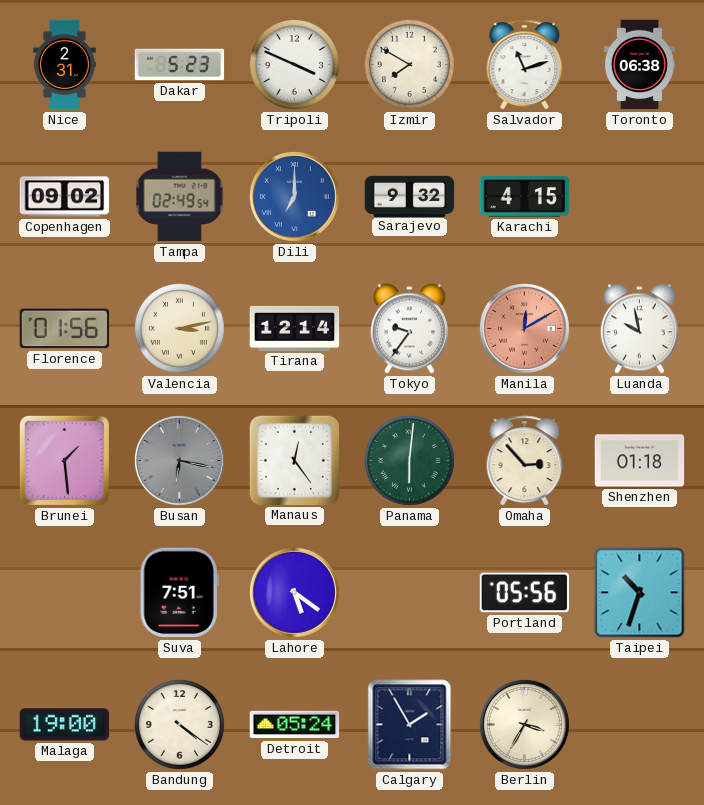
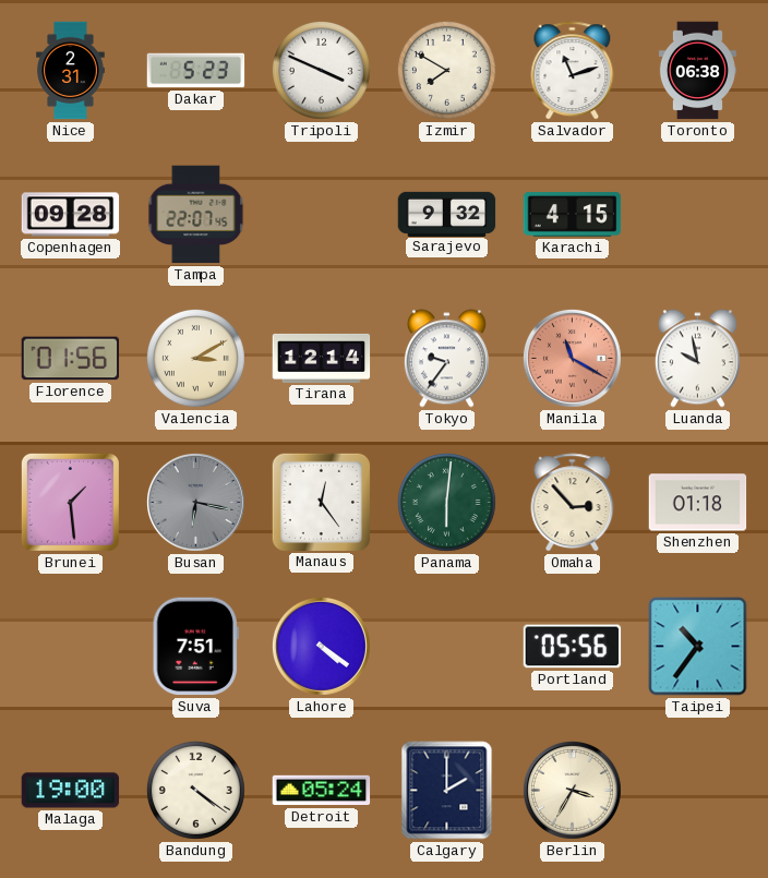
Copenhagen: 09:02 -> 09:28
Tampa: 02:49 -> 22:07
Dili: 7:00 -> none
Valencia: 3:13 -> 3:10
Manila: 12:10 -> 11:20
Lahore: 5:21 -> 4:21
Taipei: 10:33 -> 10:36
Calgary: 1:55 -> 2:00
